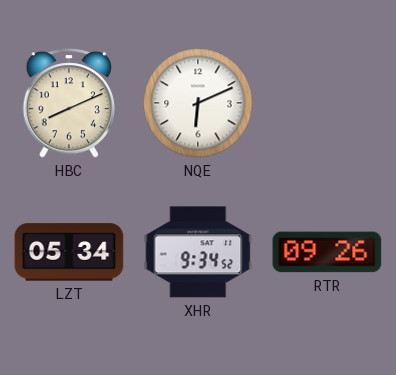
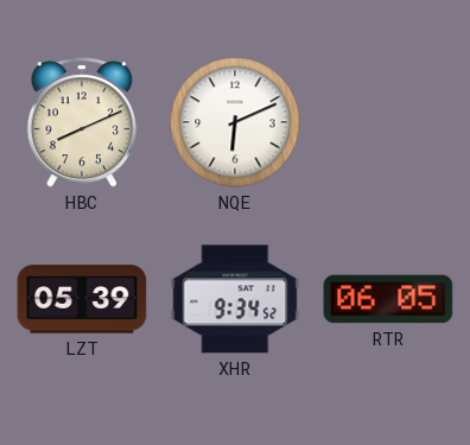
LZT: 05:34 -> 05:39
RTR: 09:26 -> 06:05
